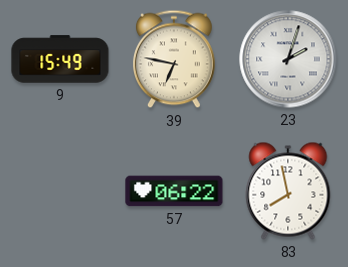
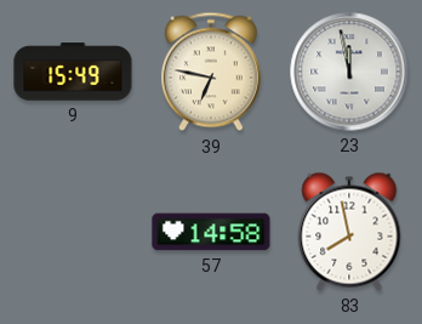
23: 2:03 -> 11:58
57: 06:22 -> 14:58
